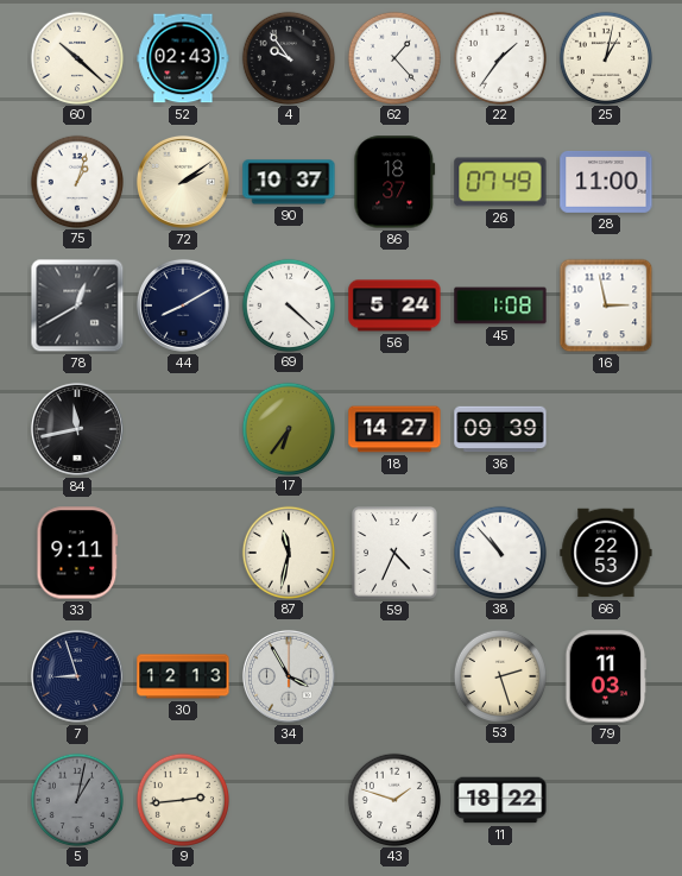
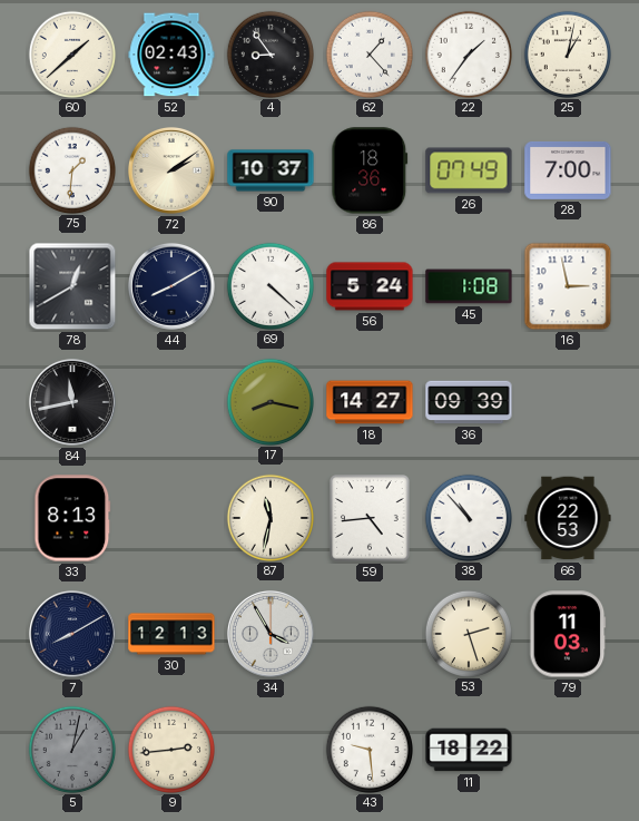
60: 10:22 -> 1:38
4: 9:54 -> 8:54
75: 1:03 -> 1:31
86: 18:37 -> 18:36
28: 11:00 -> 7:00
17: 6:36 -> 8:17
33: 9:11 -> 8:13
59: 4:34 -> 4:44
7: 8:57 -> 8:10
43: 1:48 -> 9:29
